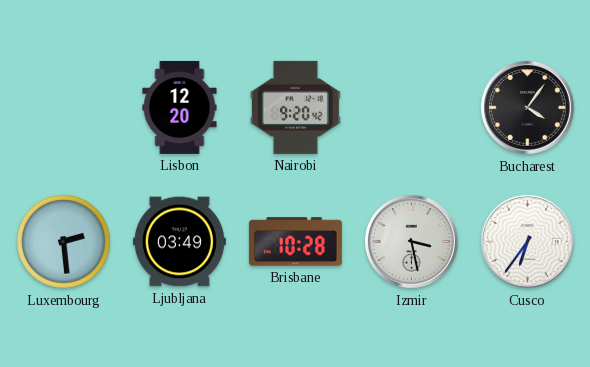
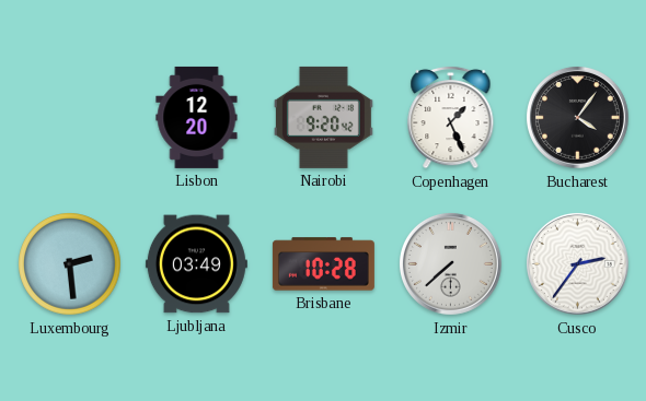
Copenhagen: none -> 1:26
Izmir: 3:28 -> 7:38
Cusco: 6:36 -> 2:36
